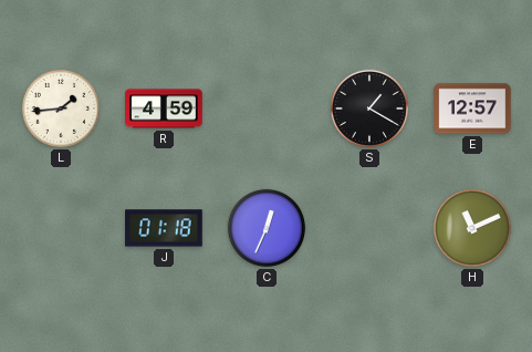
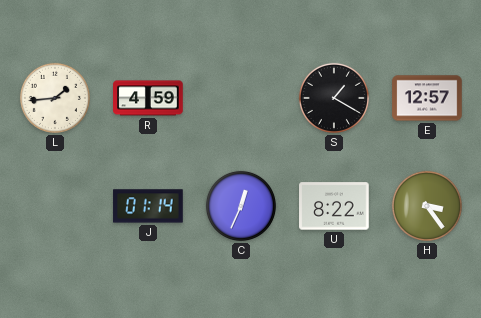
J: 01:18 -> 01:14
U: none -> 8:22
H: 11:11 -> 3:24
